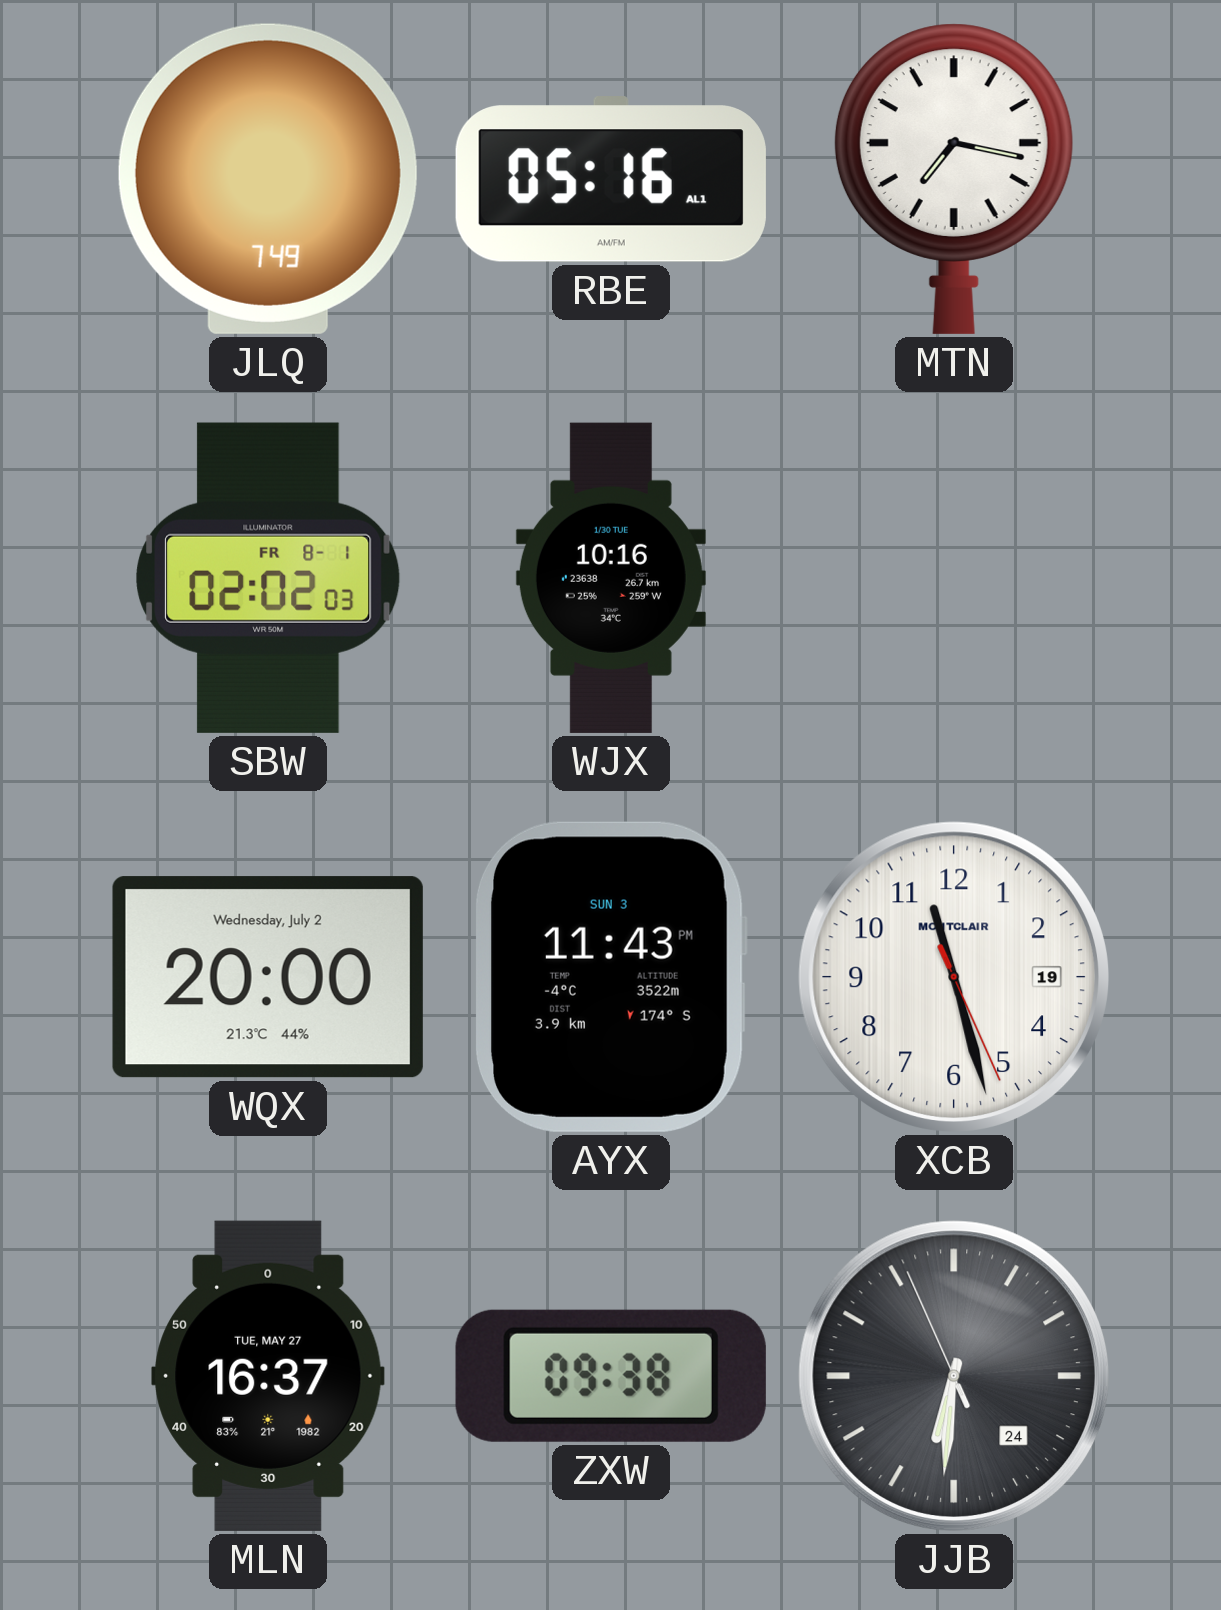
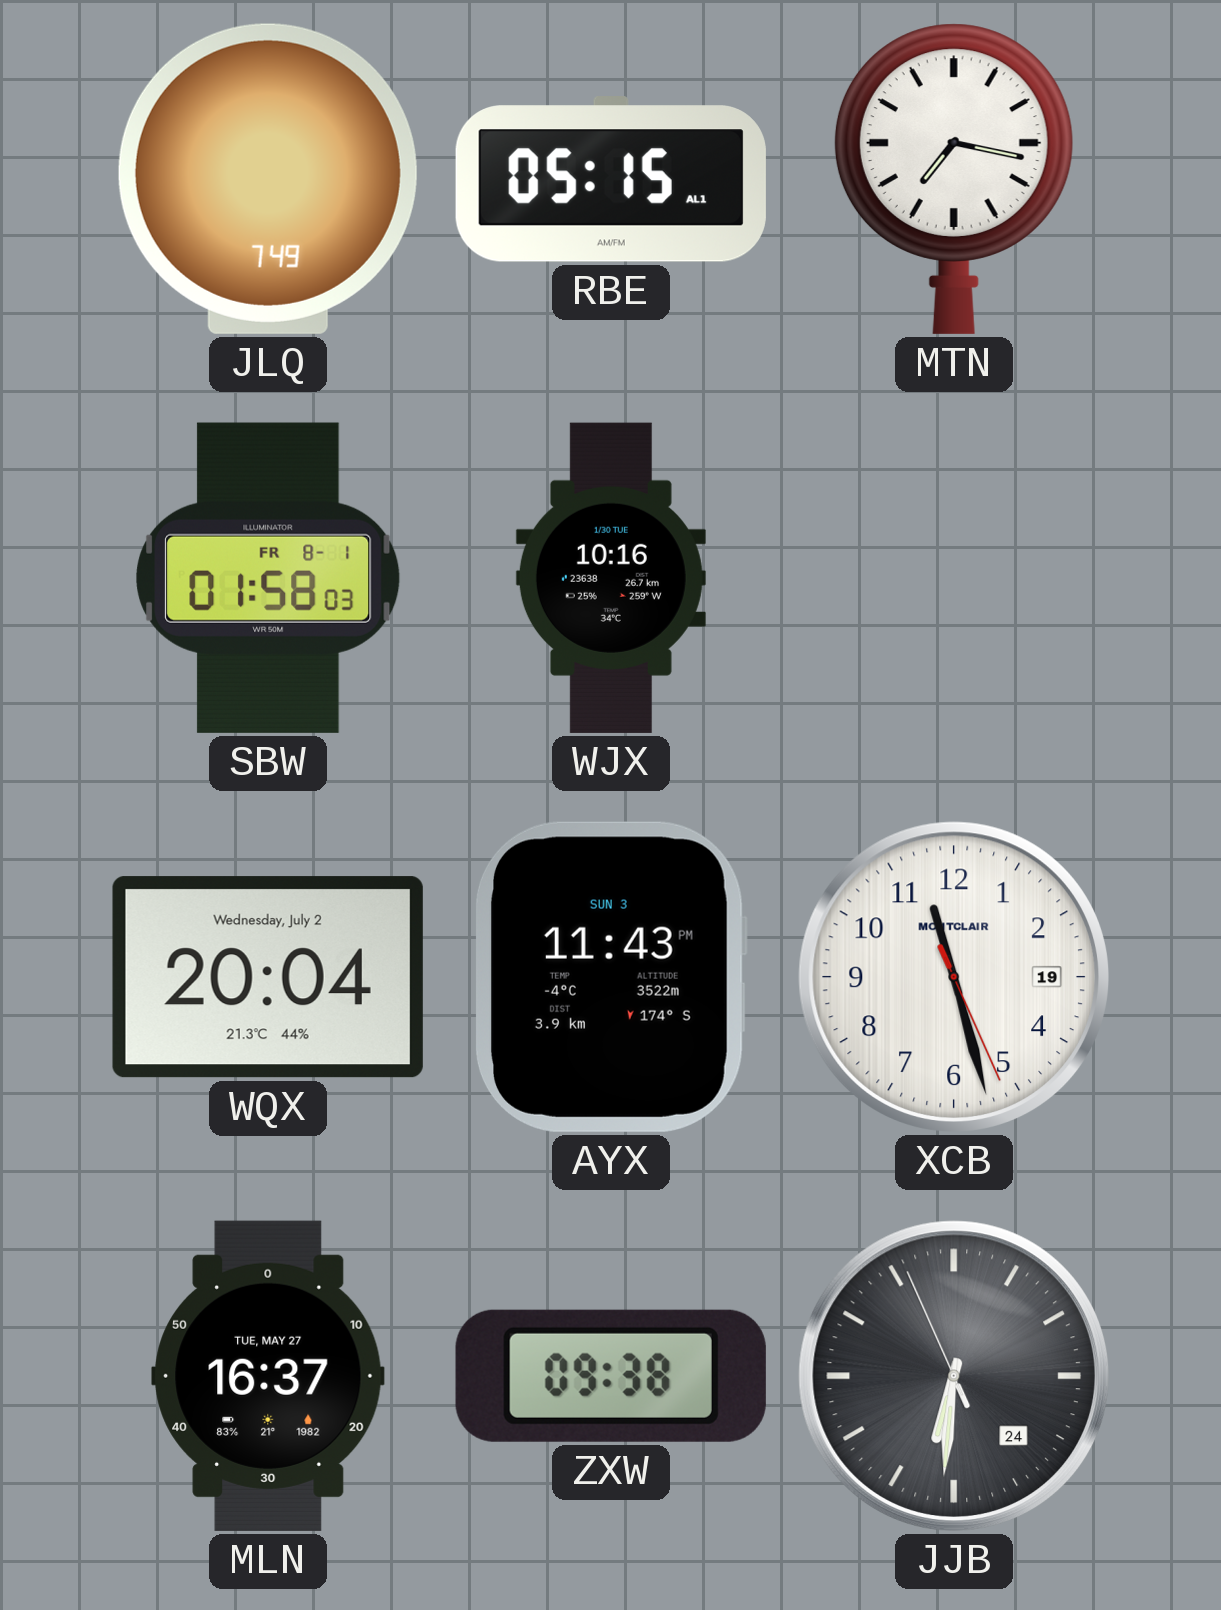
RBE: 05:16 -> 05:15
SBW: 02:02 -> 01:58
WQX: 20:00 -> 20:04
